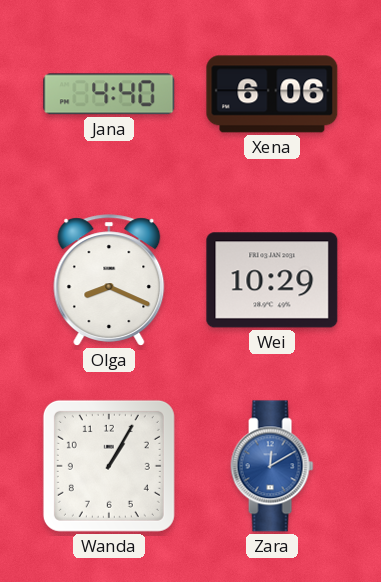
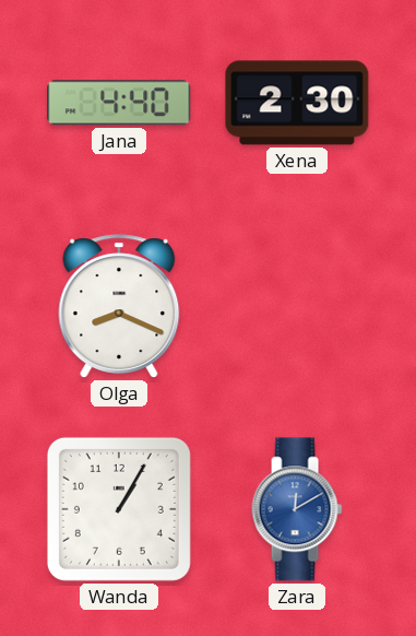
Xena: 6:06 -> 2:30
Wei: 10:29 -> none
